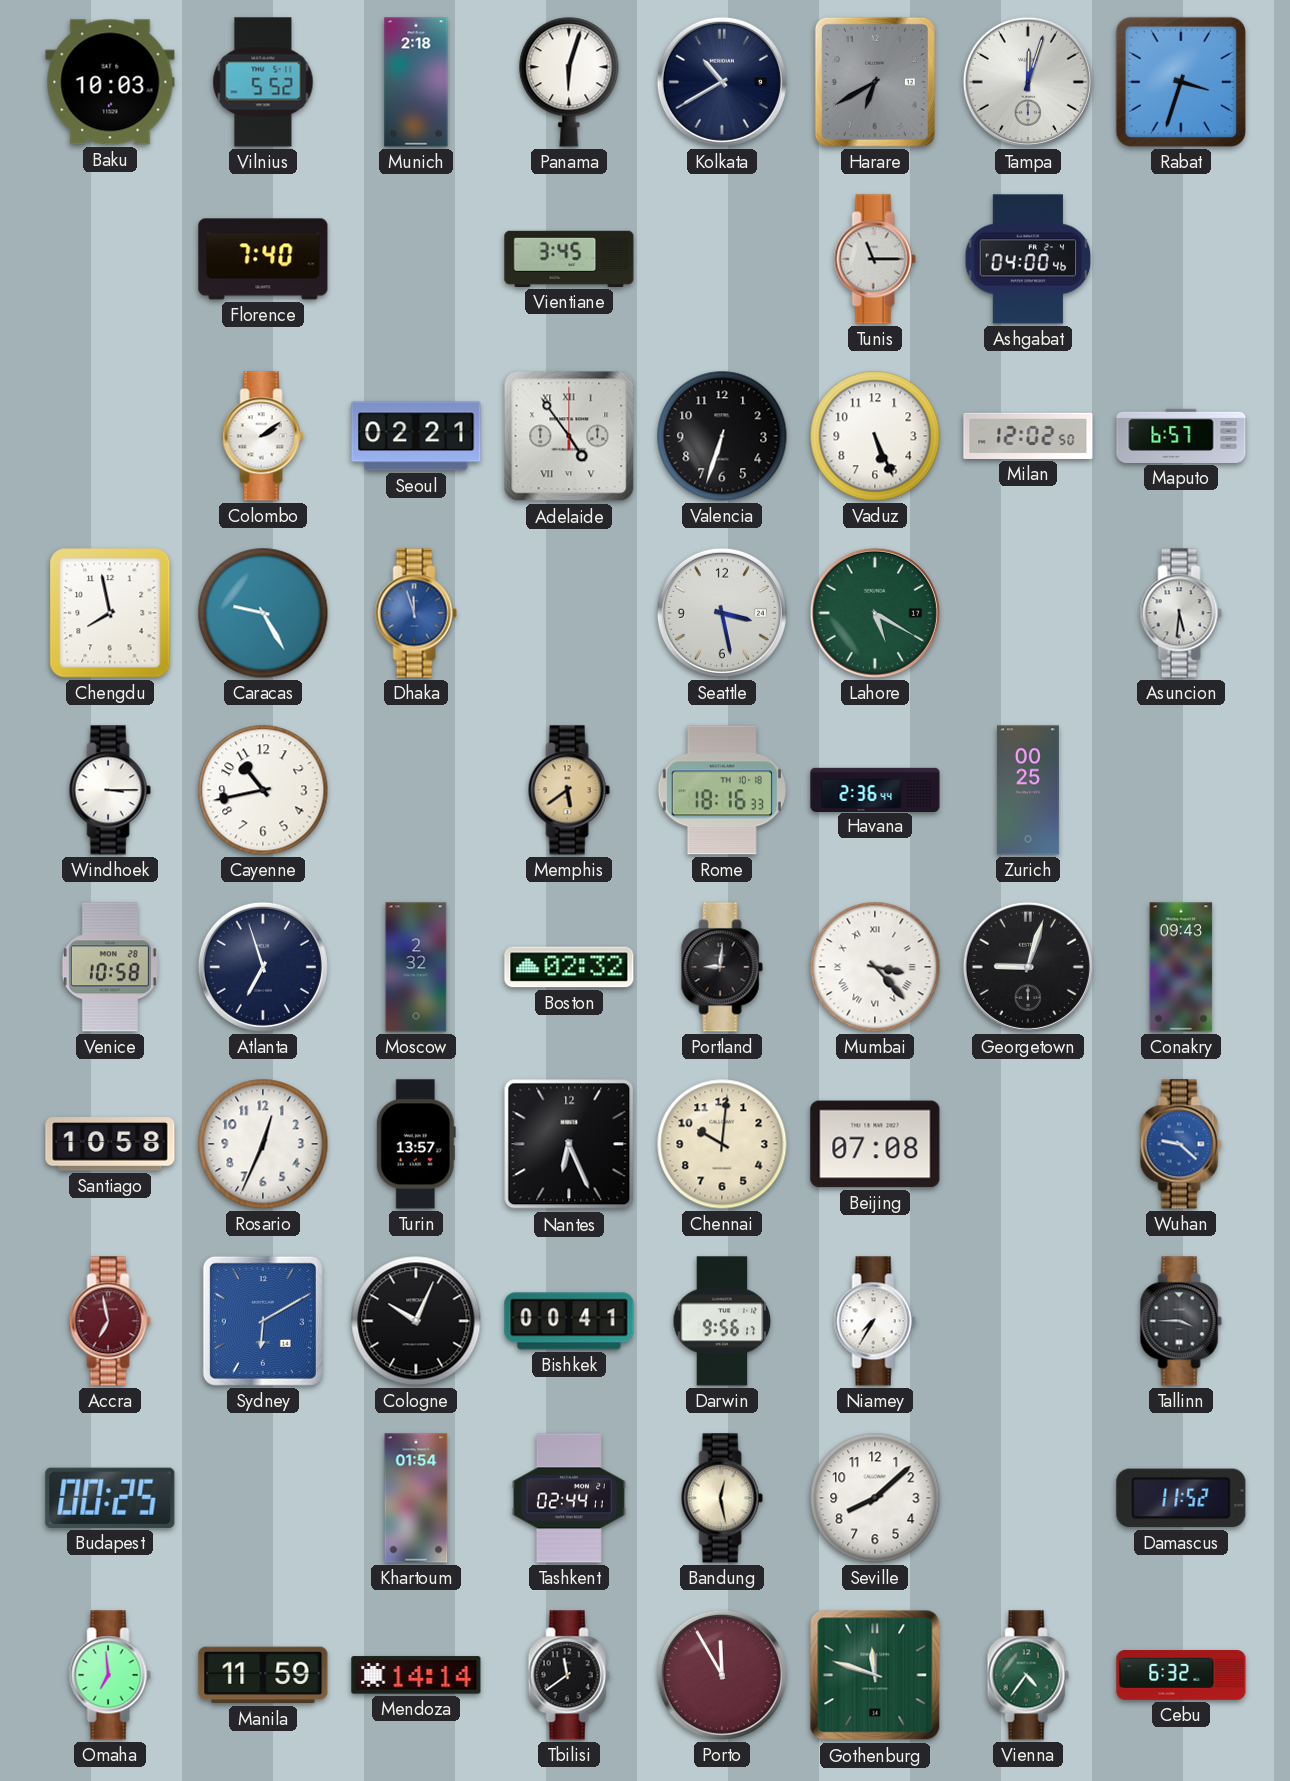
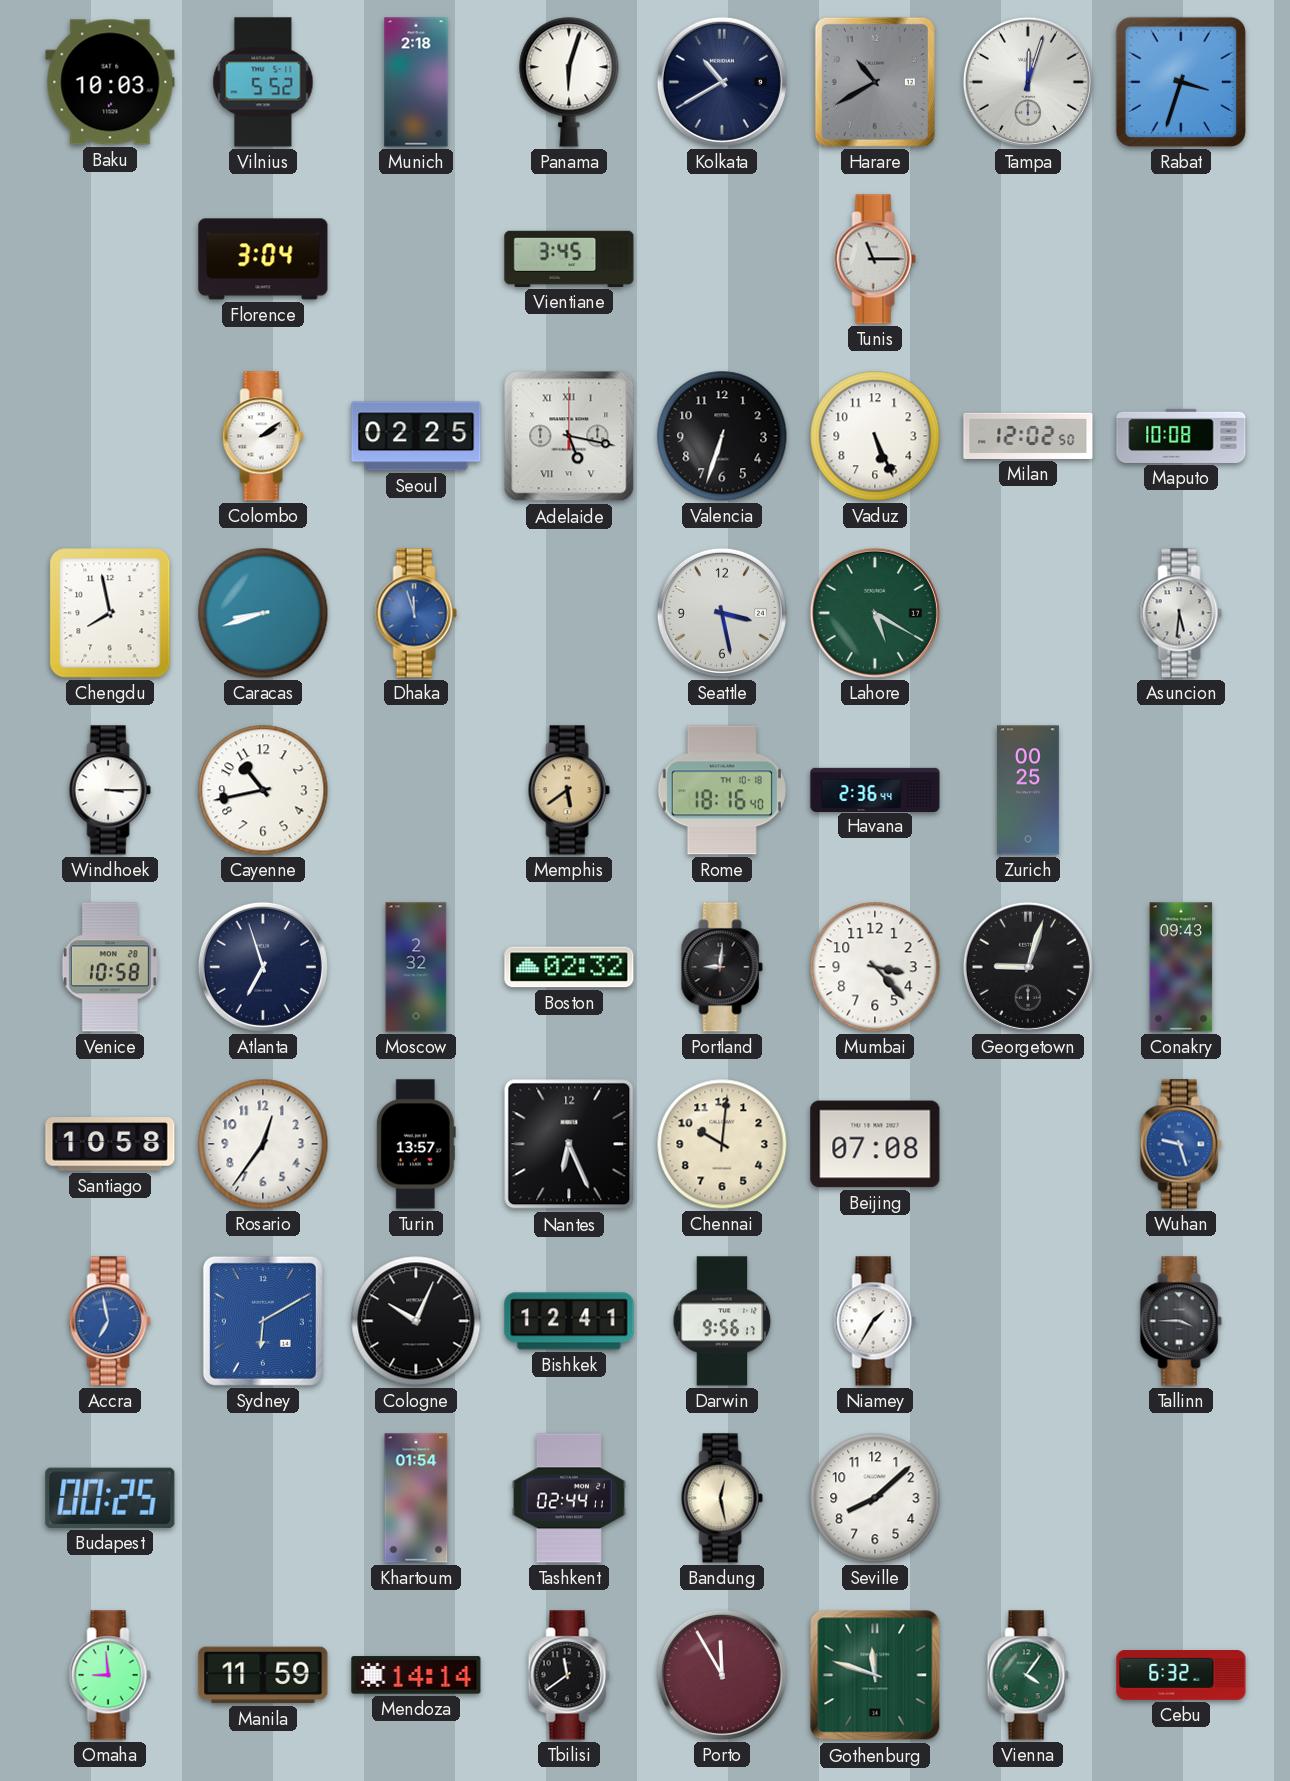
Harare: 6:40 -> 10:40
Florence: 7:40 -> 3:04
Ashgabat: 04:00 -> none
Seoul: 02:21 -> 02:25
Adelaide: 4:54 -> 5:17
Maputo: 6:57 -> 10:08
Caracas: 9:25 -> 8:42
Rome: 18:16:33 -> 18:16:40
Mumbai numerals: Roman -> Arabic
Rosario: 12:34 -> 12:36
Wuhan: 9:22 -> 9:27
Accra dial: burgundy -> blue
Bishkek: 00:41 -> 12:41
Niamey: 7:35 -> 1:35
Damascus: 11:52 -> none
Omaha: 6:59 -> 8:59
Vienna: 4:36 -> 4:06
